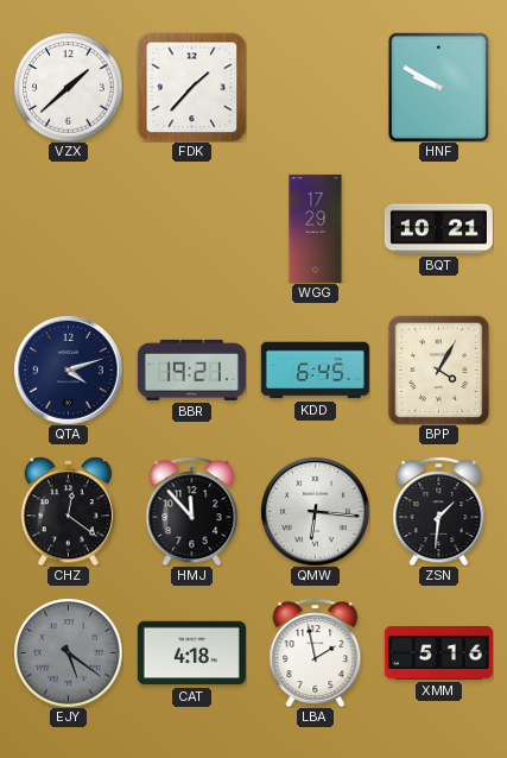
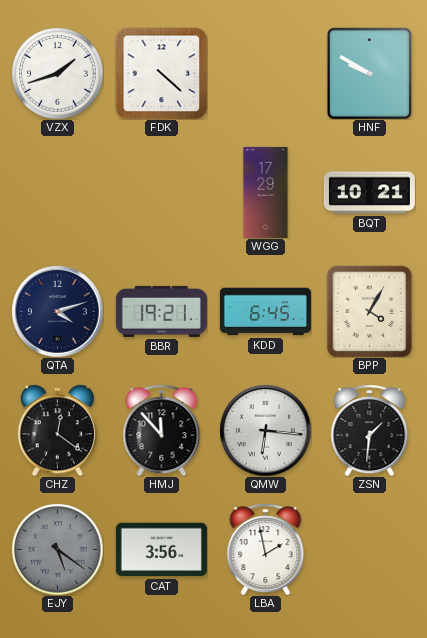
VZX: 1:38 -> 1:42
FDK: 1:37 -> 4:22
CAT: 4:18 -> 3:56
XMM: 5:16 -> none
